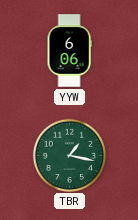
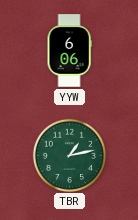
TBR: 1:17 -> 1:13
